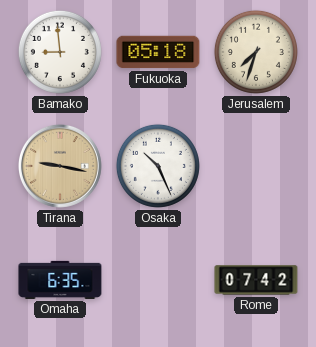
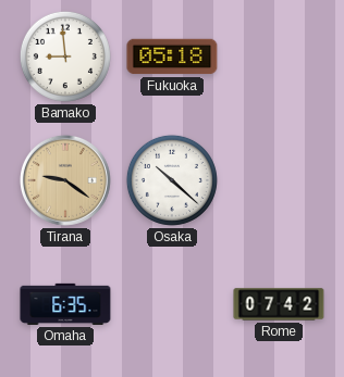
Jerusalem: 7:33 -> none
Tirana: 9:17 -> 9:21
Osaka: 10:26 -> 10:22
